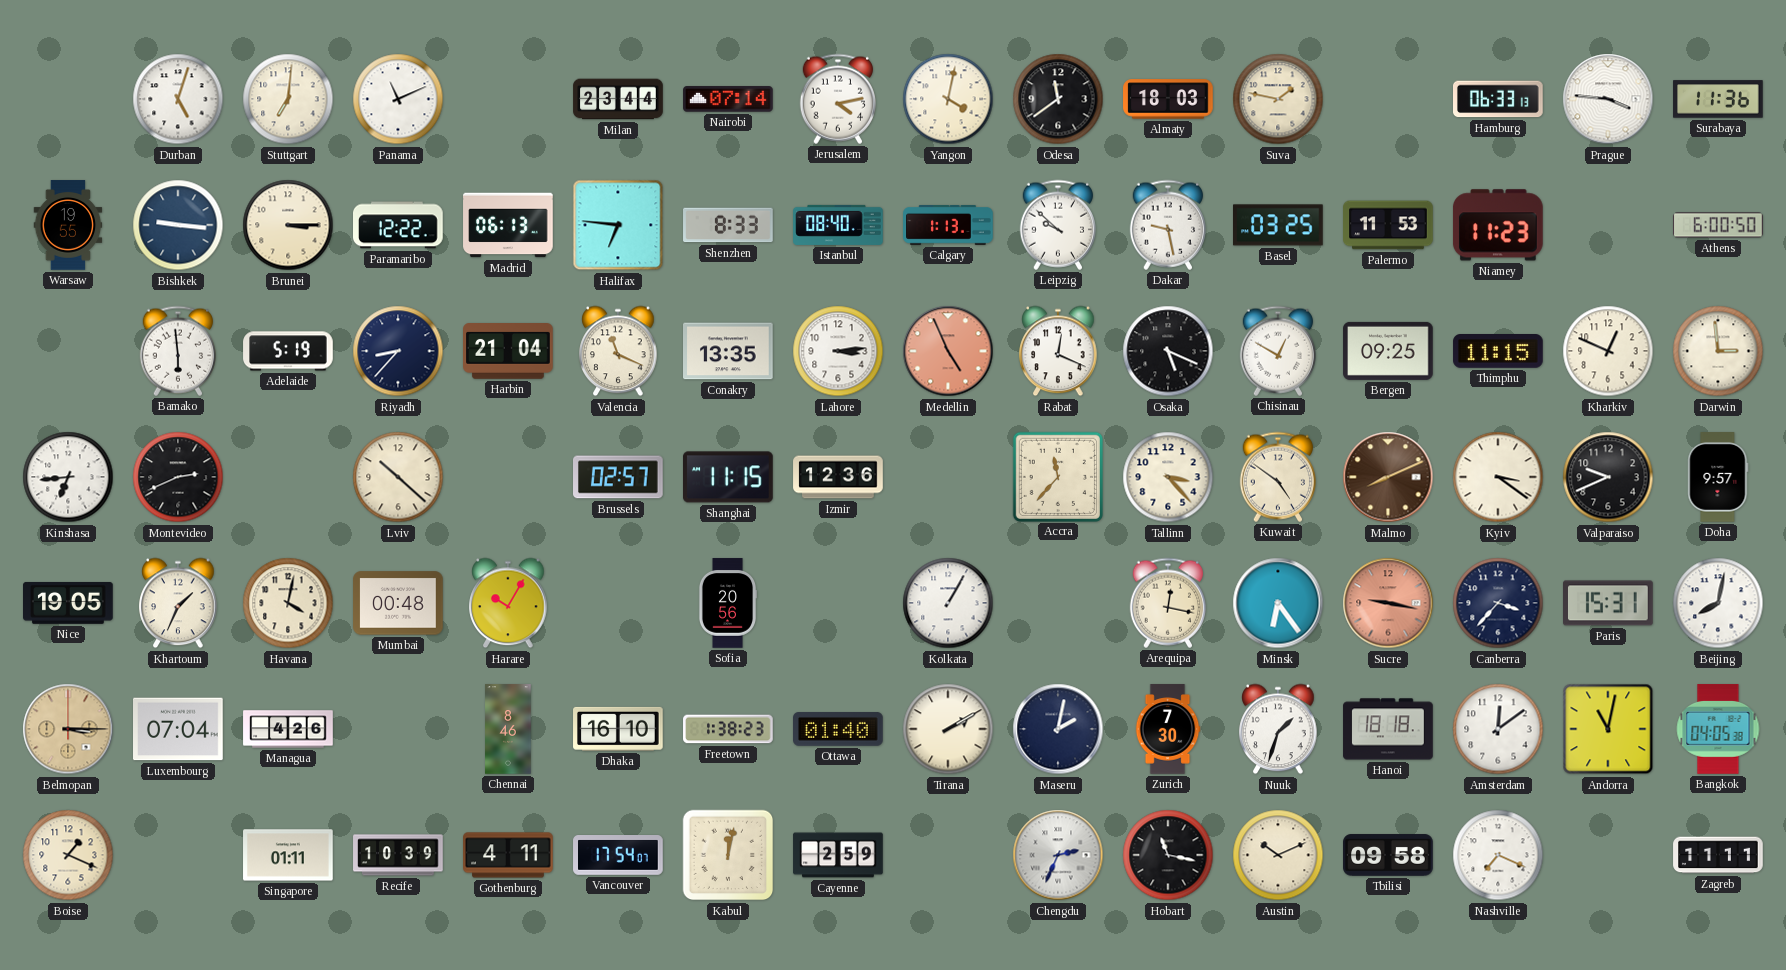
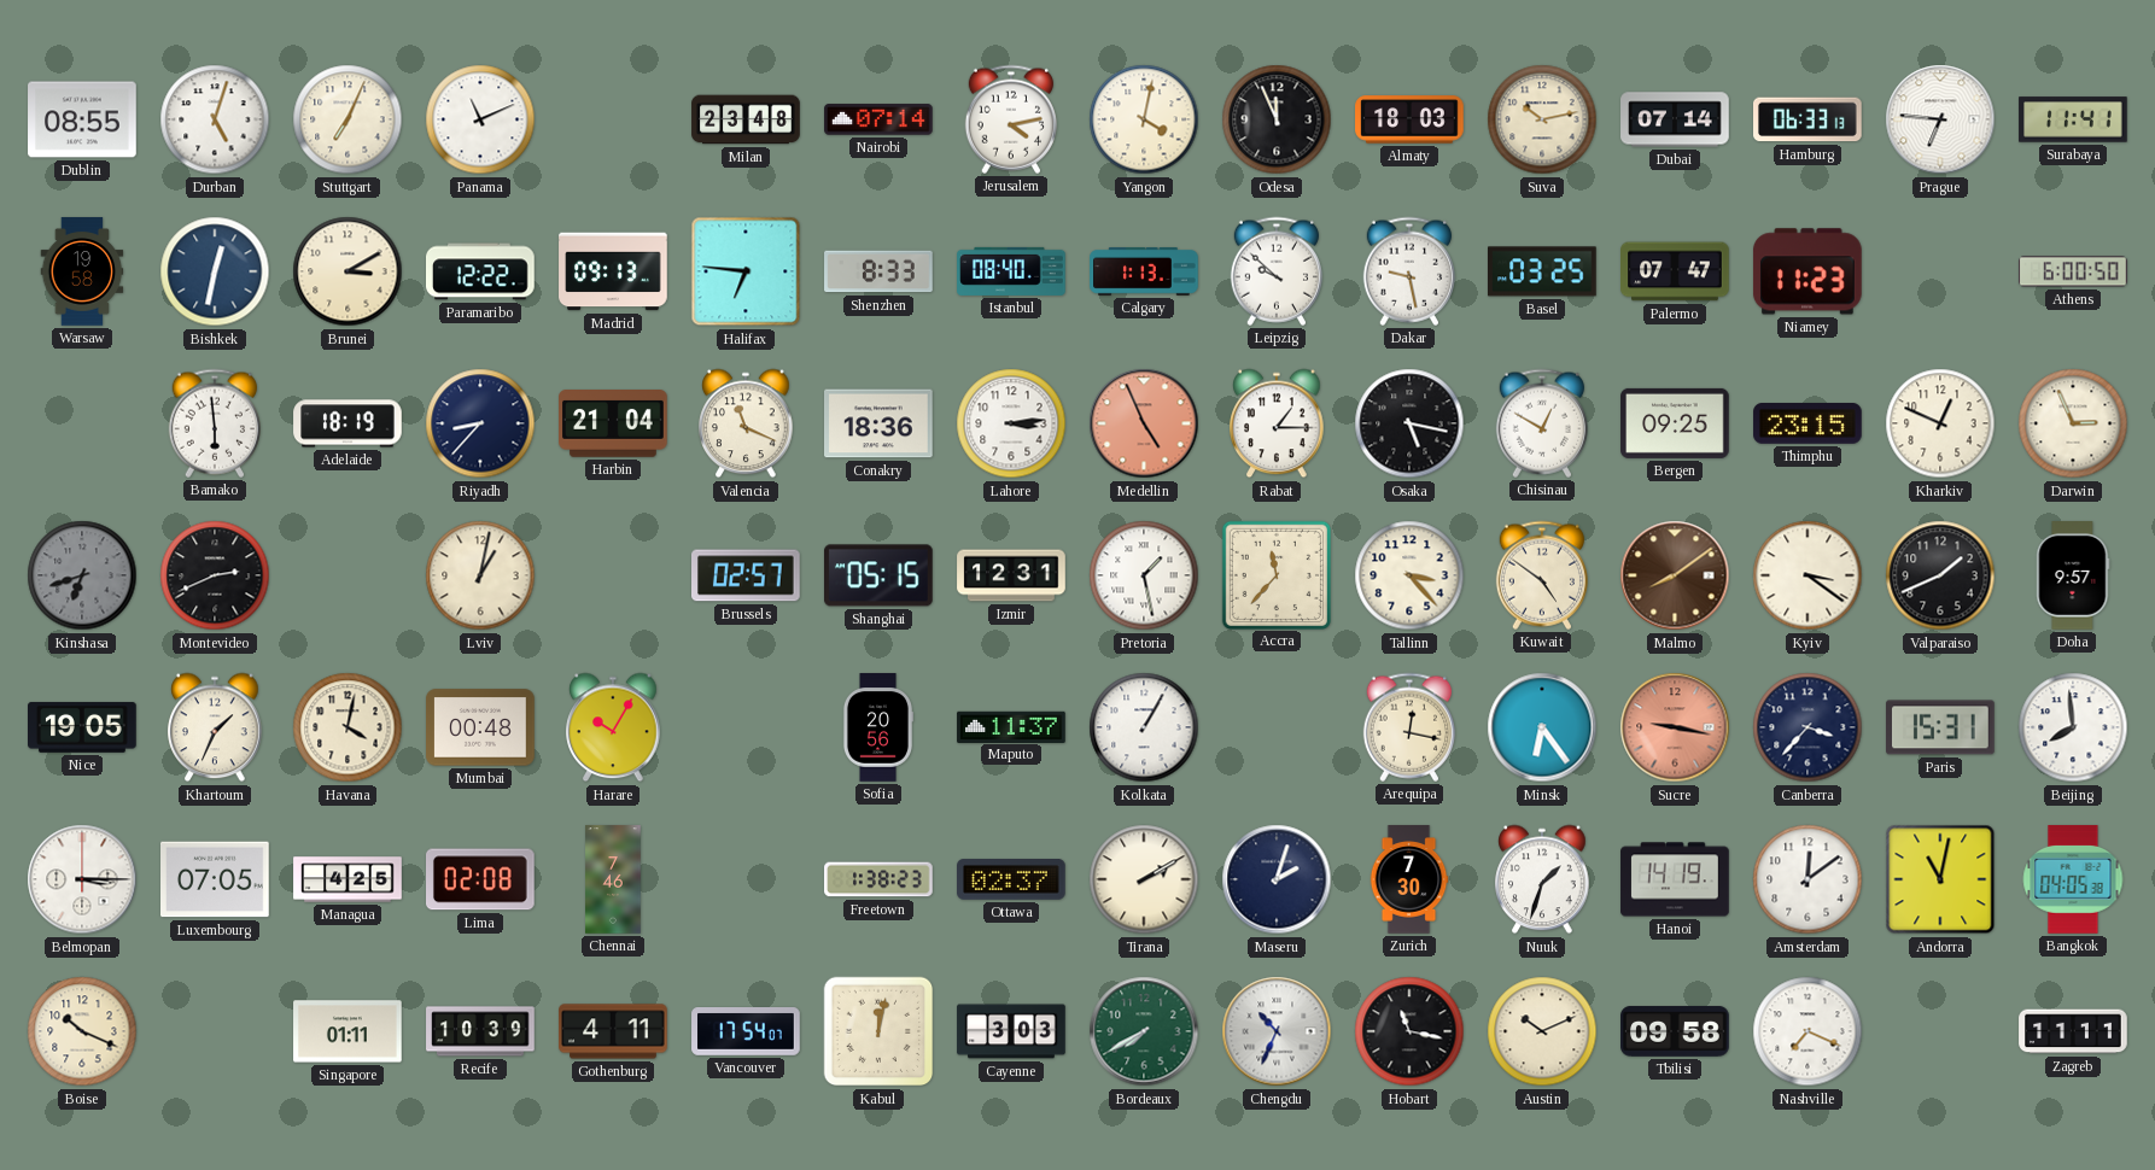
Dublin: none -> 08:55
Stuttgart: 7:01 -> 7:04
Milan: 23:44 -> 23:48
Odesa: 11:39 -> 11:56
Suva: 1:47 -> 10:13
Dubai: none -> 07:14
Prague: 3:46 -> 6:46
Surabaya: 11:36 -> 11:41
Warsaw: 19:55 -> 19:58
Bishkek: 9:16 -> 12:32
Brunei: 3:15 -> 3:10
Madrid: 06:13 -> 09:13
Palermo: 11:53 -> 07:47
Adelaide: 5:19 -> 18:19
Conakry: 13:35 -> 18:36
Rabat: 12:19 -> 1:15
Osaka: 5:19 -> 5:17
Thimphu: 11:15 -> 23:15
Darwin: 2:59 -> 2:56
Kinshasa: 6:44 -> 6:42
Kinshasa dial: white -> grey
Lviv: 10:22 -> 1:02
Shanghai: 11:15 -> 05:15
Izmir: 12:36 -> 12:31
Pretoria: none -> 1:28
Malmo: 8:11 -> 8:09
Valparaiso: 9:41 -> 1:41
Maputo: none -> 11:37
Beijing: 8:02 -> 7:59
Belmopan dial: champagne -> white
Luxembourg: 07:04 -> 07:05
Managua: 4:26 -> 4:25
Lima: none -> 02:08
Chennai: 8:46 -> 7:46
Dhaka: 16:10 -> none
Ottawa: 01:40 -> 02:37
Maseru: 2:02 -> 2:03
Hanoi: 18:18 -> 14:19
Boise: 1:19 -> 10:19
Cayenne: 2:59 -> 3:03
Bordeaux: none -> 7:40
Chengdu: 2:34 -> 10:34
